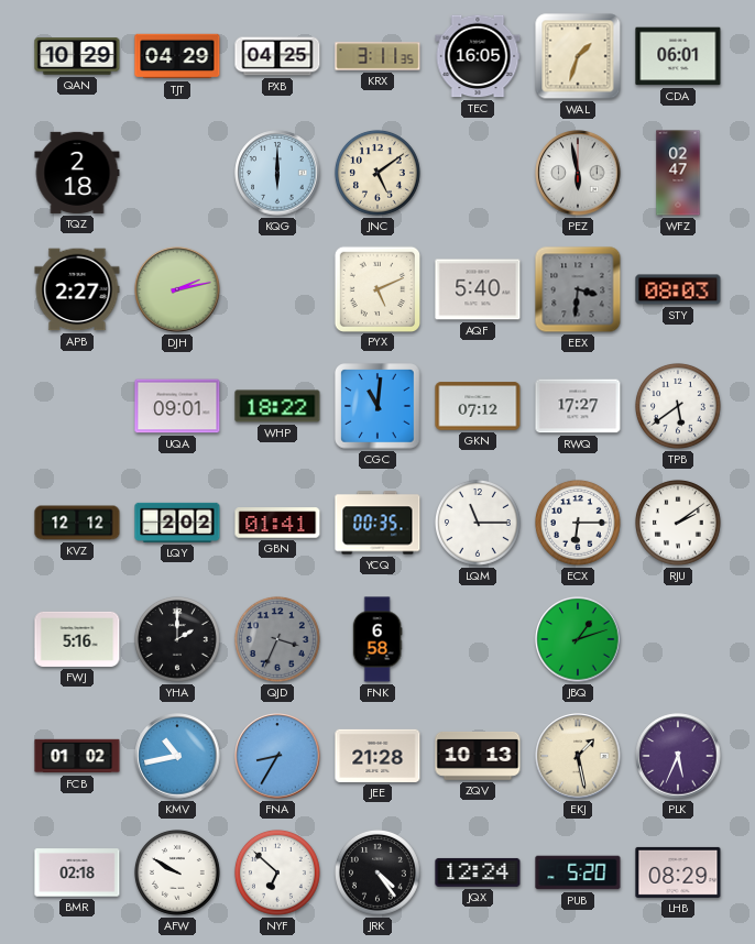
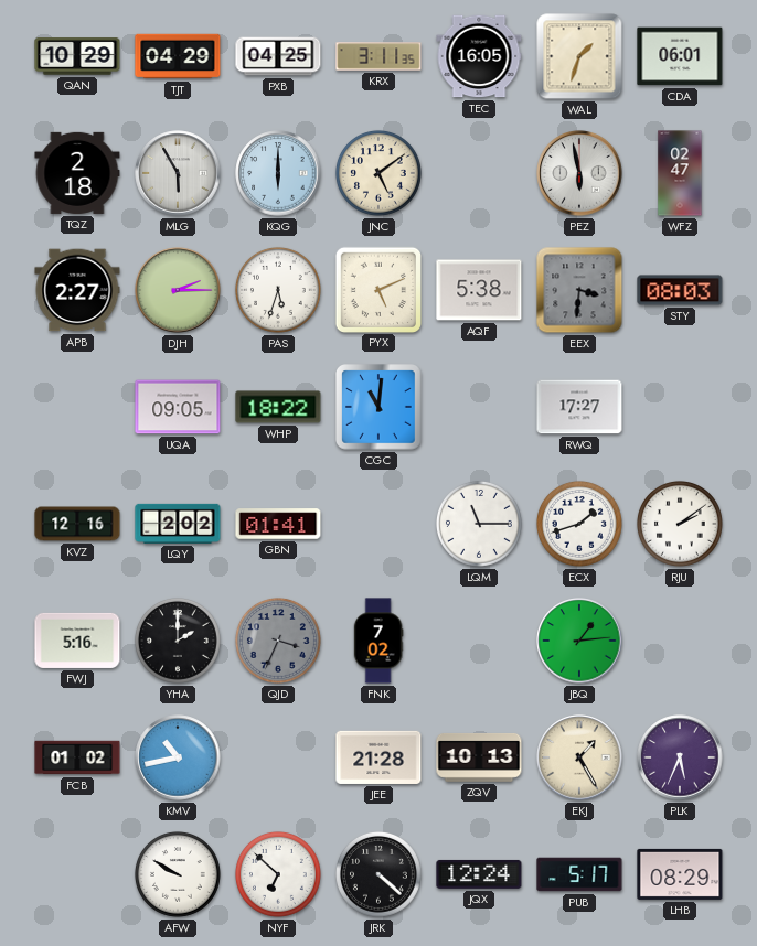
MLG: none -> 5:55
DJH: 2:13 -> 2:15
PAS: none -> 5:33
AQF: 5:40 -> 5:38
UQA: 09:01 -> 09:05
GKN: 07:12 -> none
TPB: 5:39 -> none
KVZ: 12:12 -> 12:16
YCQ: 00:35 -> none
ECX: 6:15 -> 1:42
FNK: 6:58 -> 7:02
JBQ: 1:12 -> 1:14
FNA: 8:35 -> none
EKJ: 1:28 -> 1:25
BMR: 02:18 -> none
JRK: 4:24 -> 4:22
PUB: 5:20 -> 5:17
